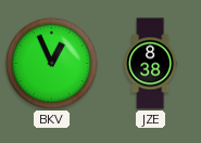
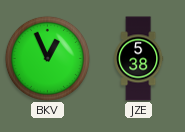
JZE: 8:38 -> 5:38
